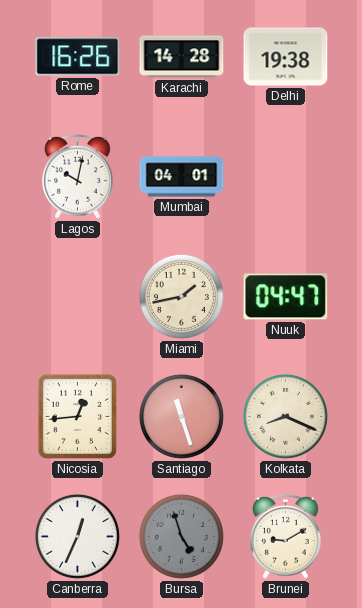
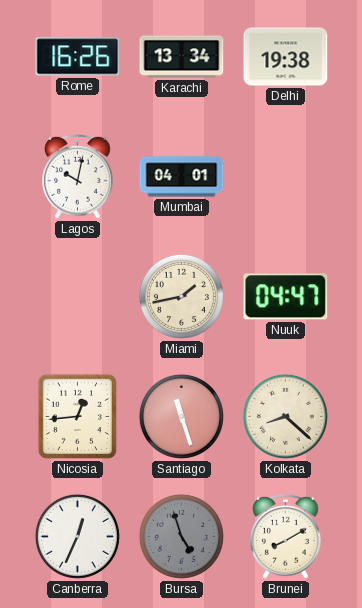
Karachi: 14:28 -> 13:34
Kolkata: 8:19 -> 8:22
Brunei: 9:10 -> 8:10
